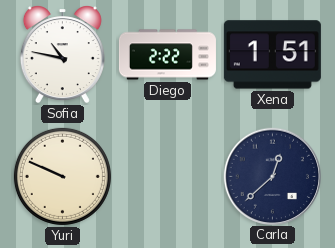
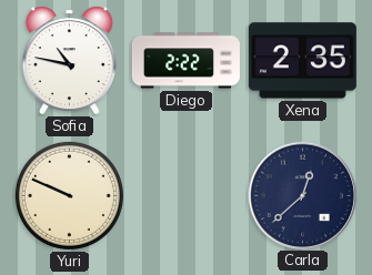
Xena: 1:51 -> 2:35
